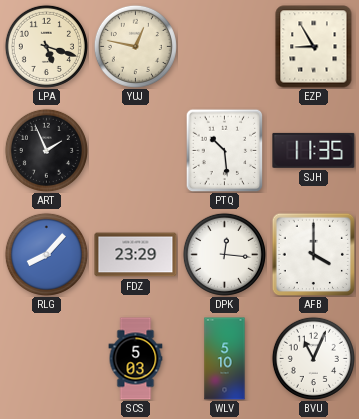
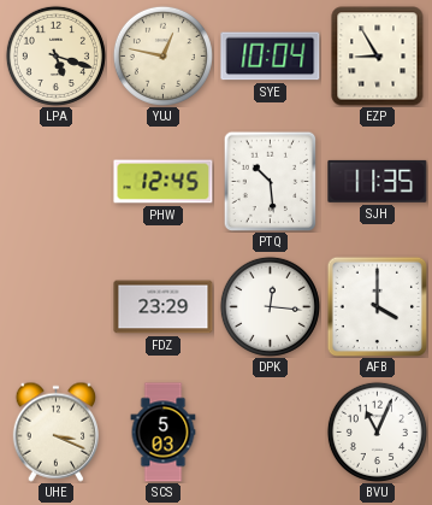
SYE: none -> 10:04
ART: 1:56 -> none
PHW: none -> 12:45
RLG: 8:07 -> none
UHE: none -> 3:19
WLV: 5:10 -> none
